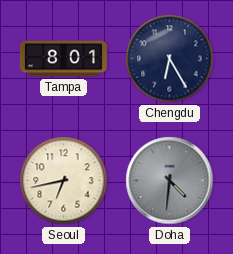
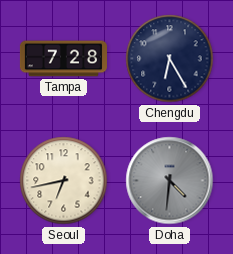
Tampa: 8:01 -> 7:28
